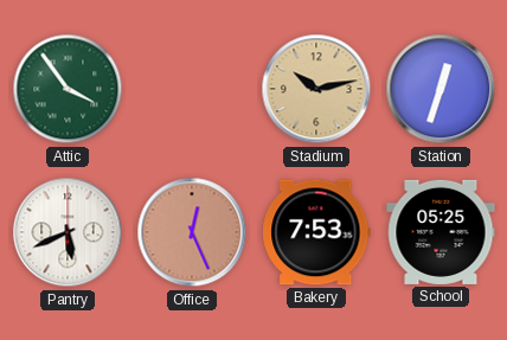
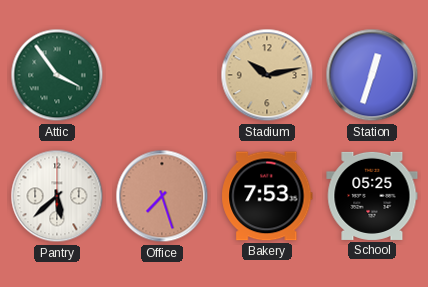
Pantry: 5:41 -> 5:38
Office: 12:26 -> 7:27
